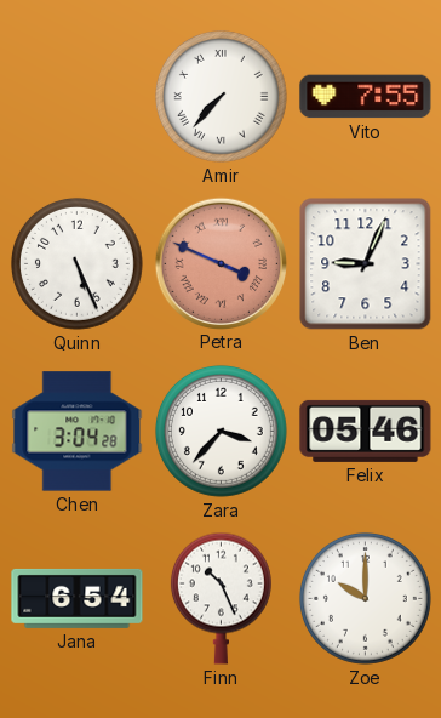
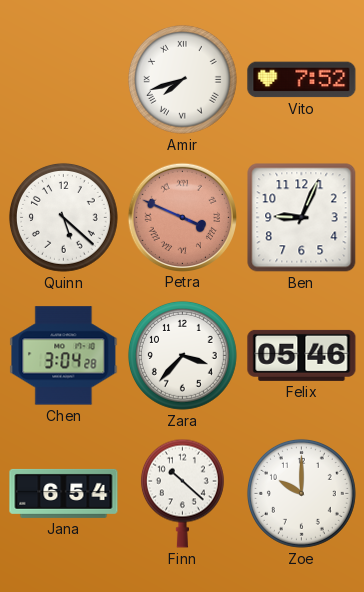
Amir: 7:37 -> 7:42
Vito: 7:55 -> 7:52
Quinn: 5:26 -> 5:22
Finn: 10:26 -> 10:22
